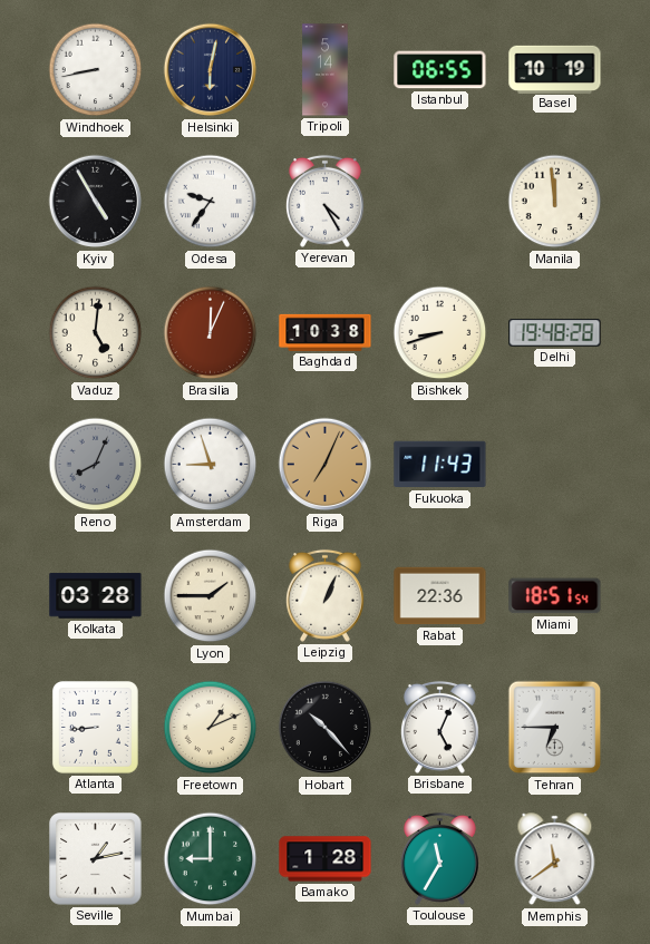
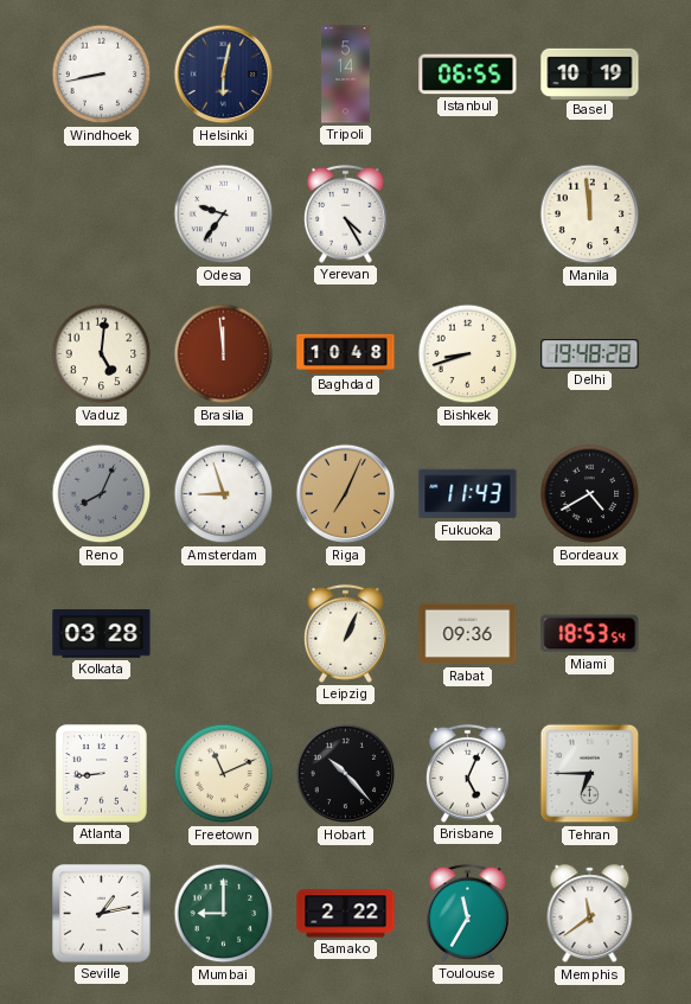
Kyiv: 4:55 -> none
Brasilia: 12:04 -> 11:59
Baghdad: 10:38 -> 10:48
Bordeaux: none -> 4:40
Lyon: 1:45 -> none
Rabat: 22:36 -> 09:36
Miami: 18:51 -> 18:53
Freetown: 1:11 -> 11:11
Bamako: 1:28 -> 2:22
